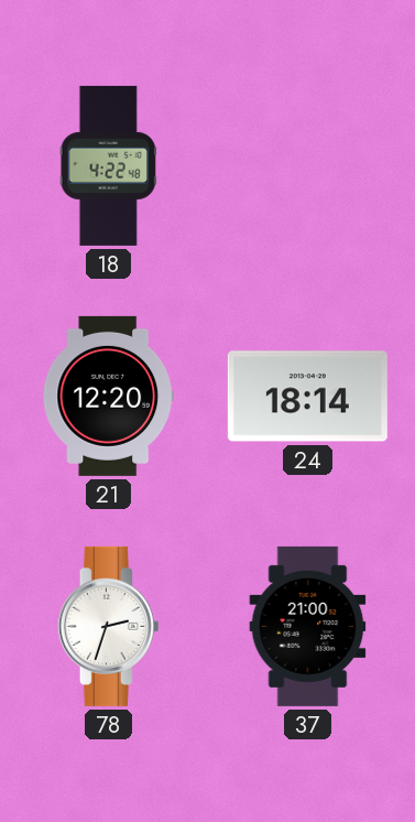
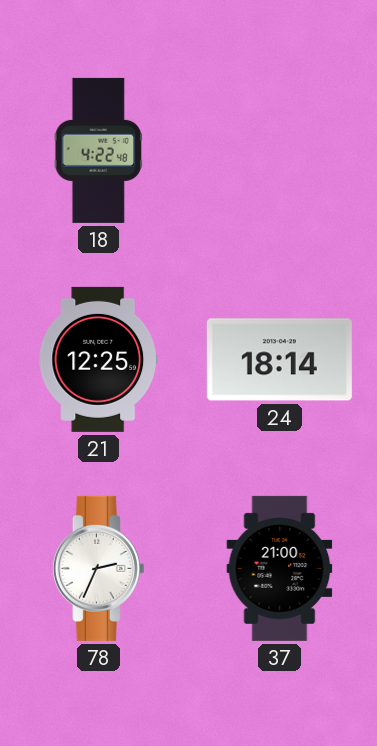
21: 12:20 -> 12:25
78: 2:33 -> 2:34
